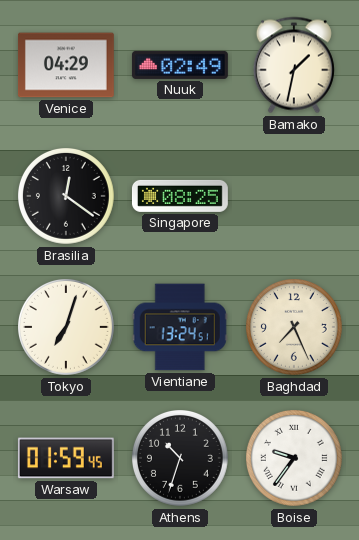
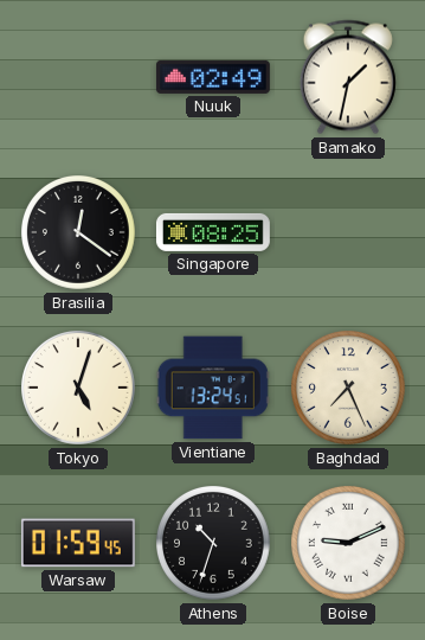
Venice: 04:29 -> none
Tokyo: 7:03 -> 5:03
Boise: 9:36 -> 9:11
